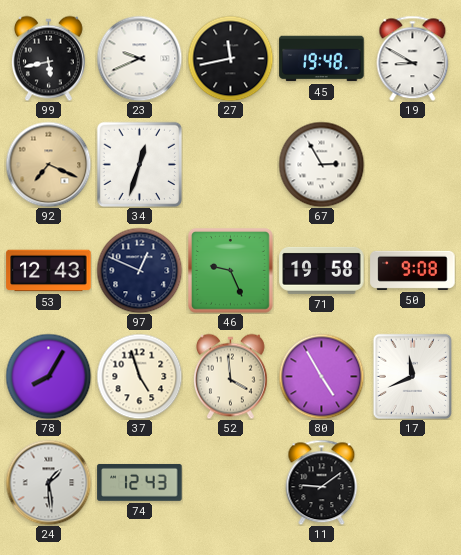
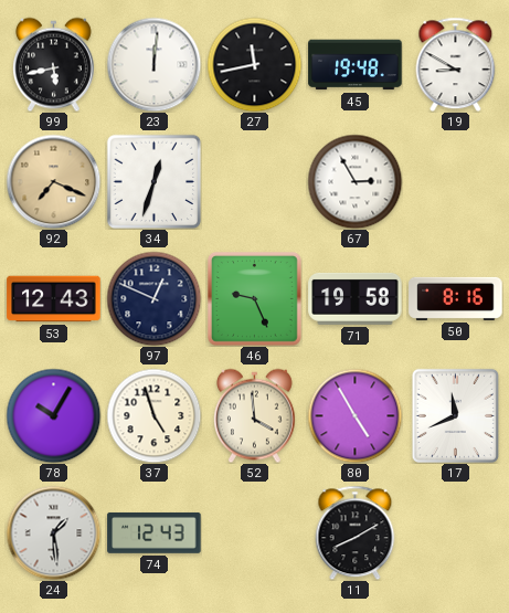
23: 9:41 -> 12:01
50: 9:08 -> 8:16
78: 8:05 -> 10:05
11: 9:09 -> 8:10
